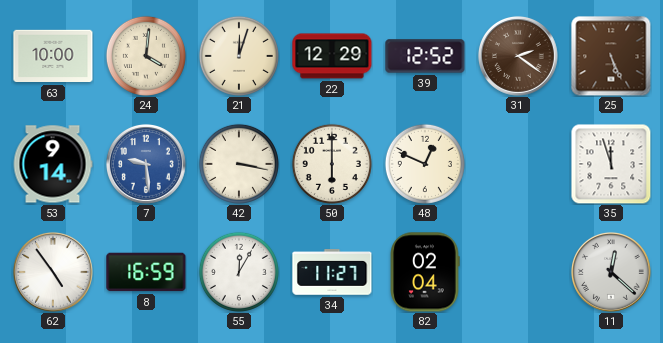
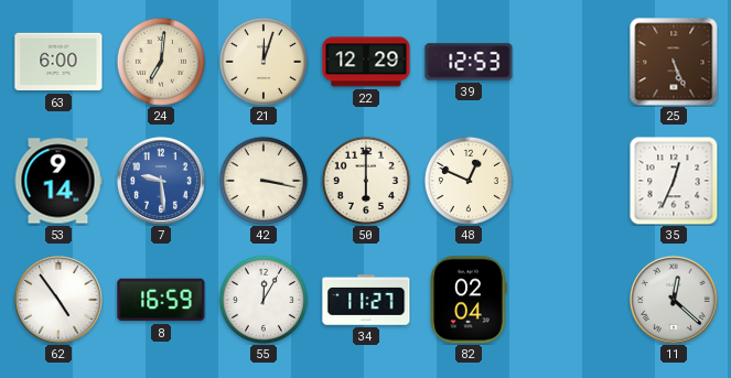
63: 10:00 -> 6:00
24: 4:01 -> 7:01
39: 12:52 -> 12:53
31: 2:21 -> none
35: 11:57 -> 12:34
